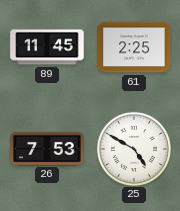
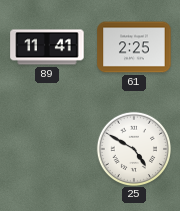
89: 11:45 -> 11:41
26: 7:53 -> none
